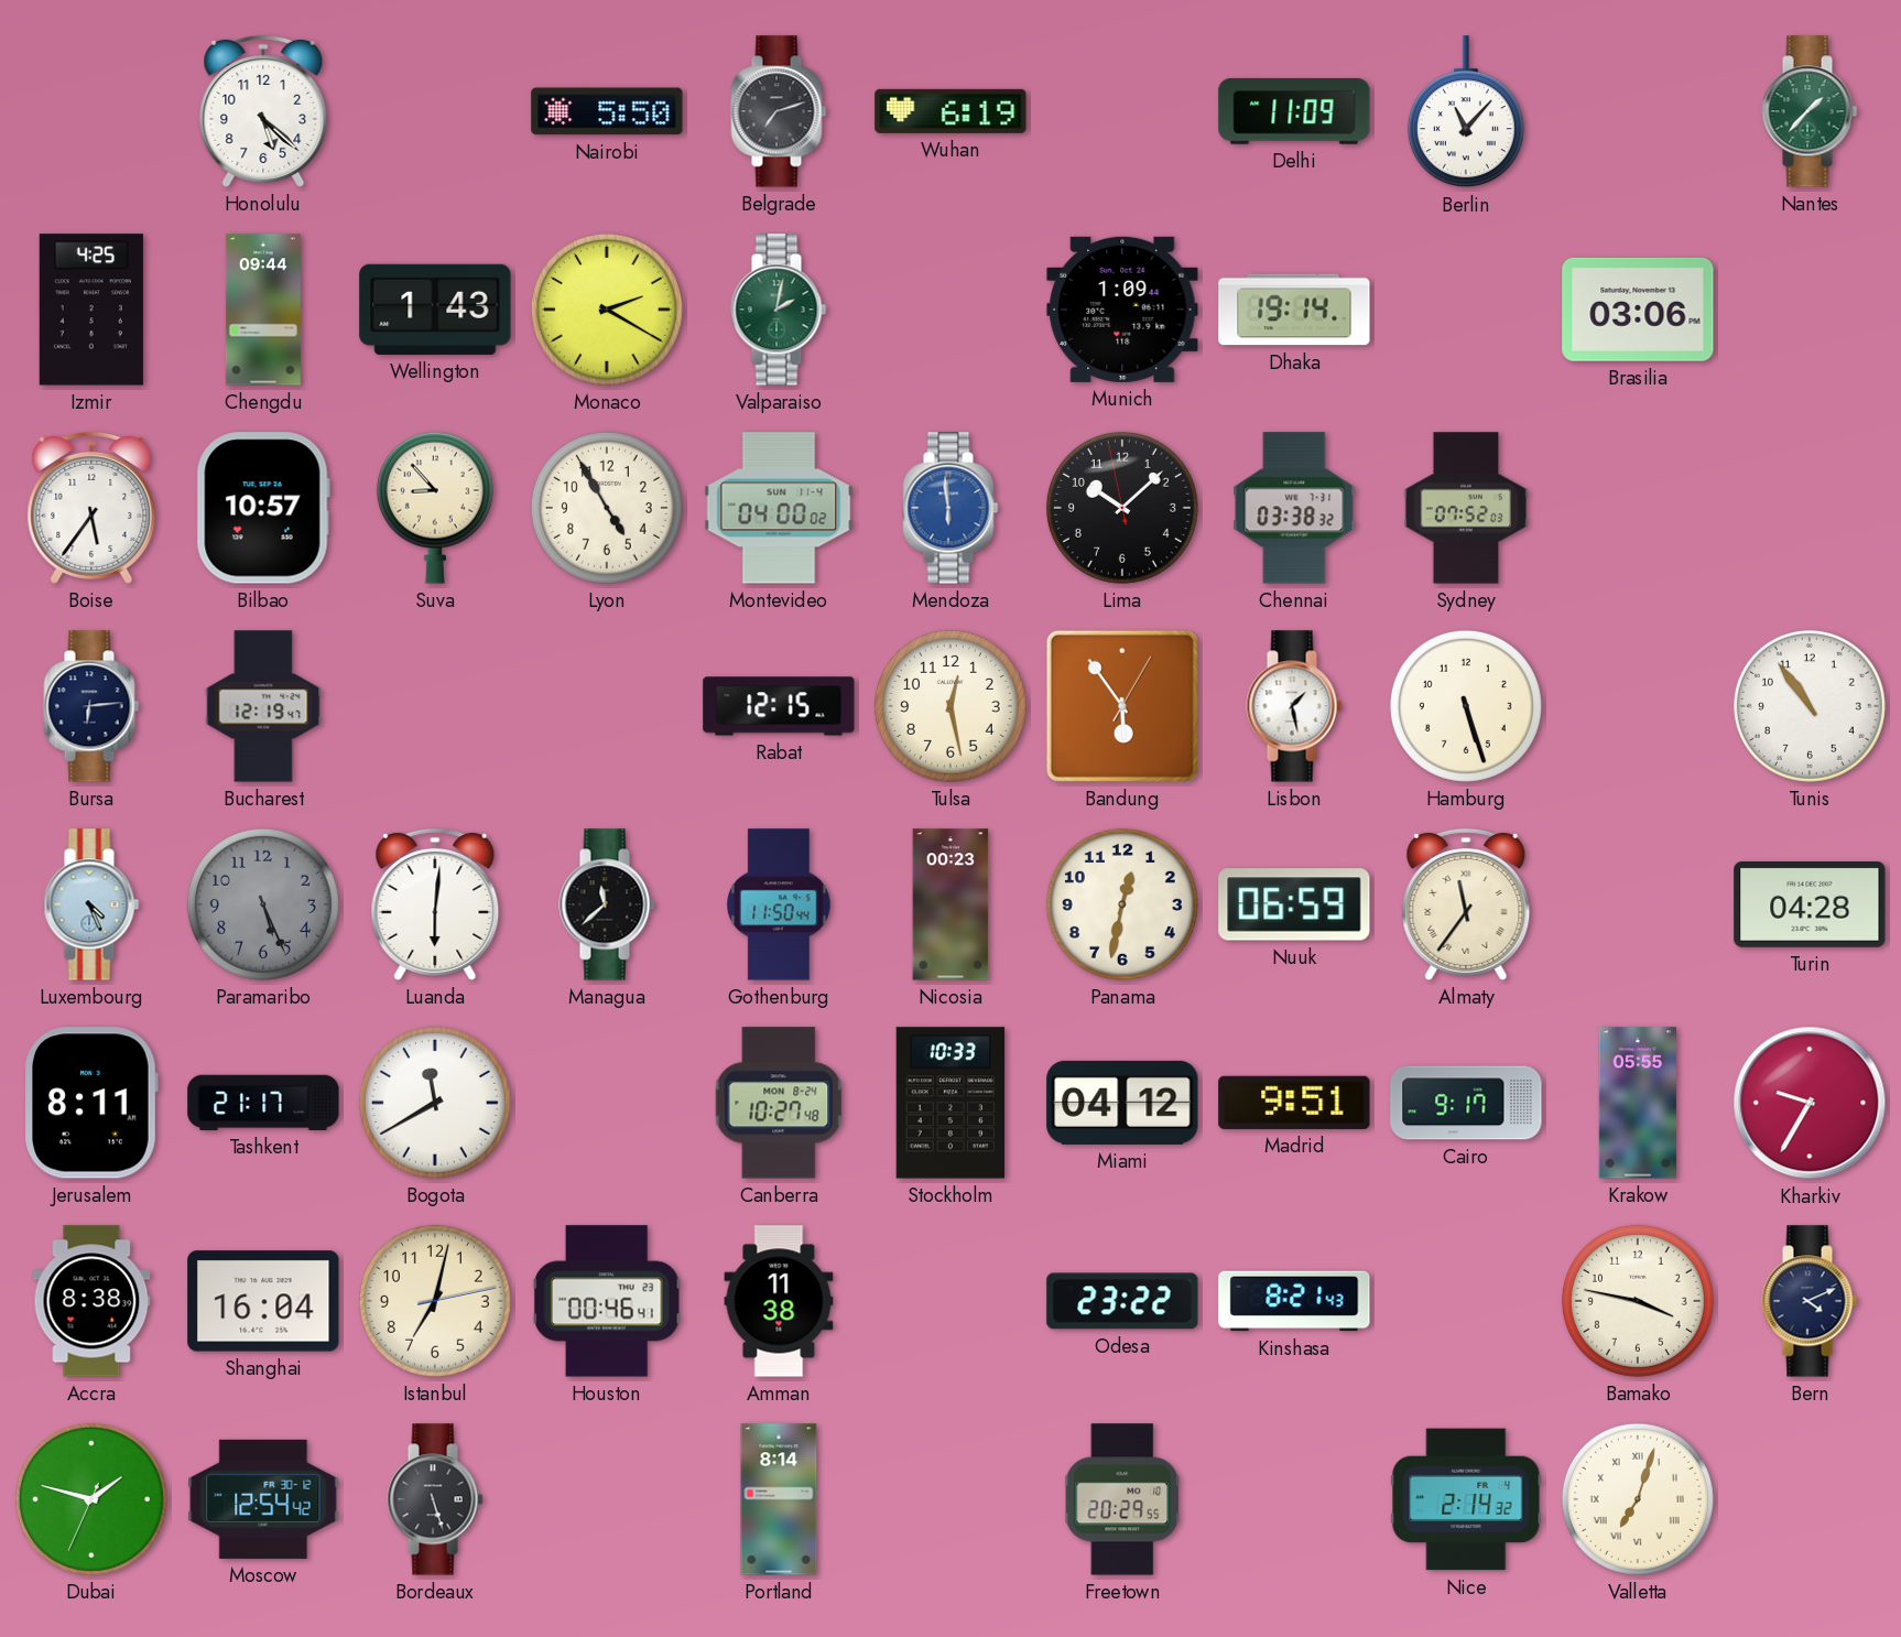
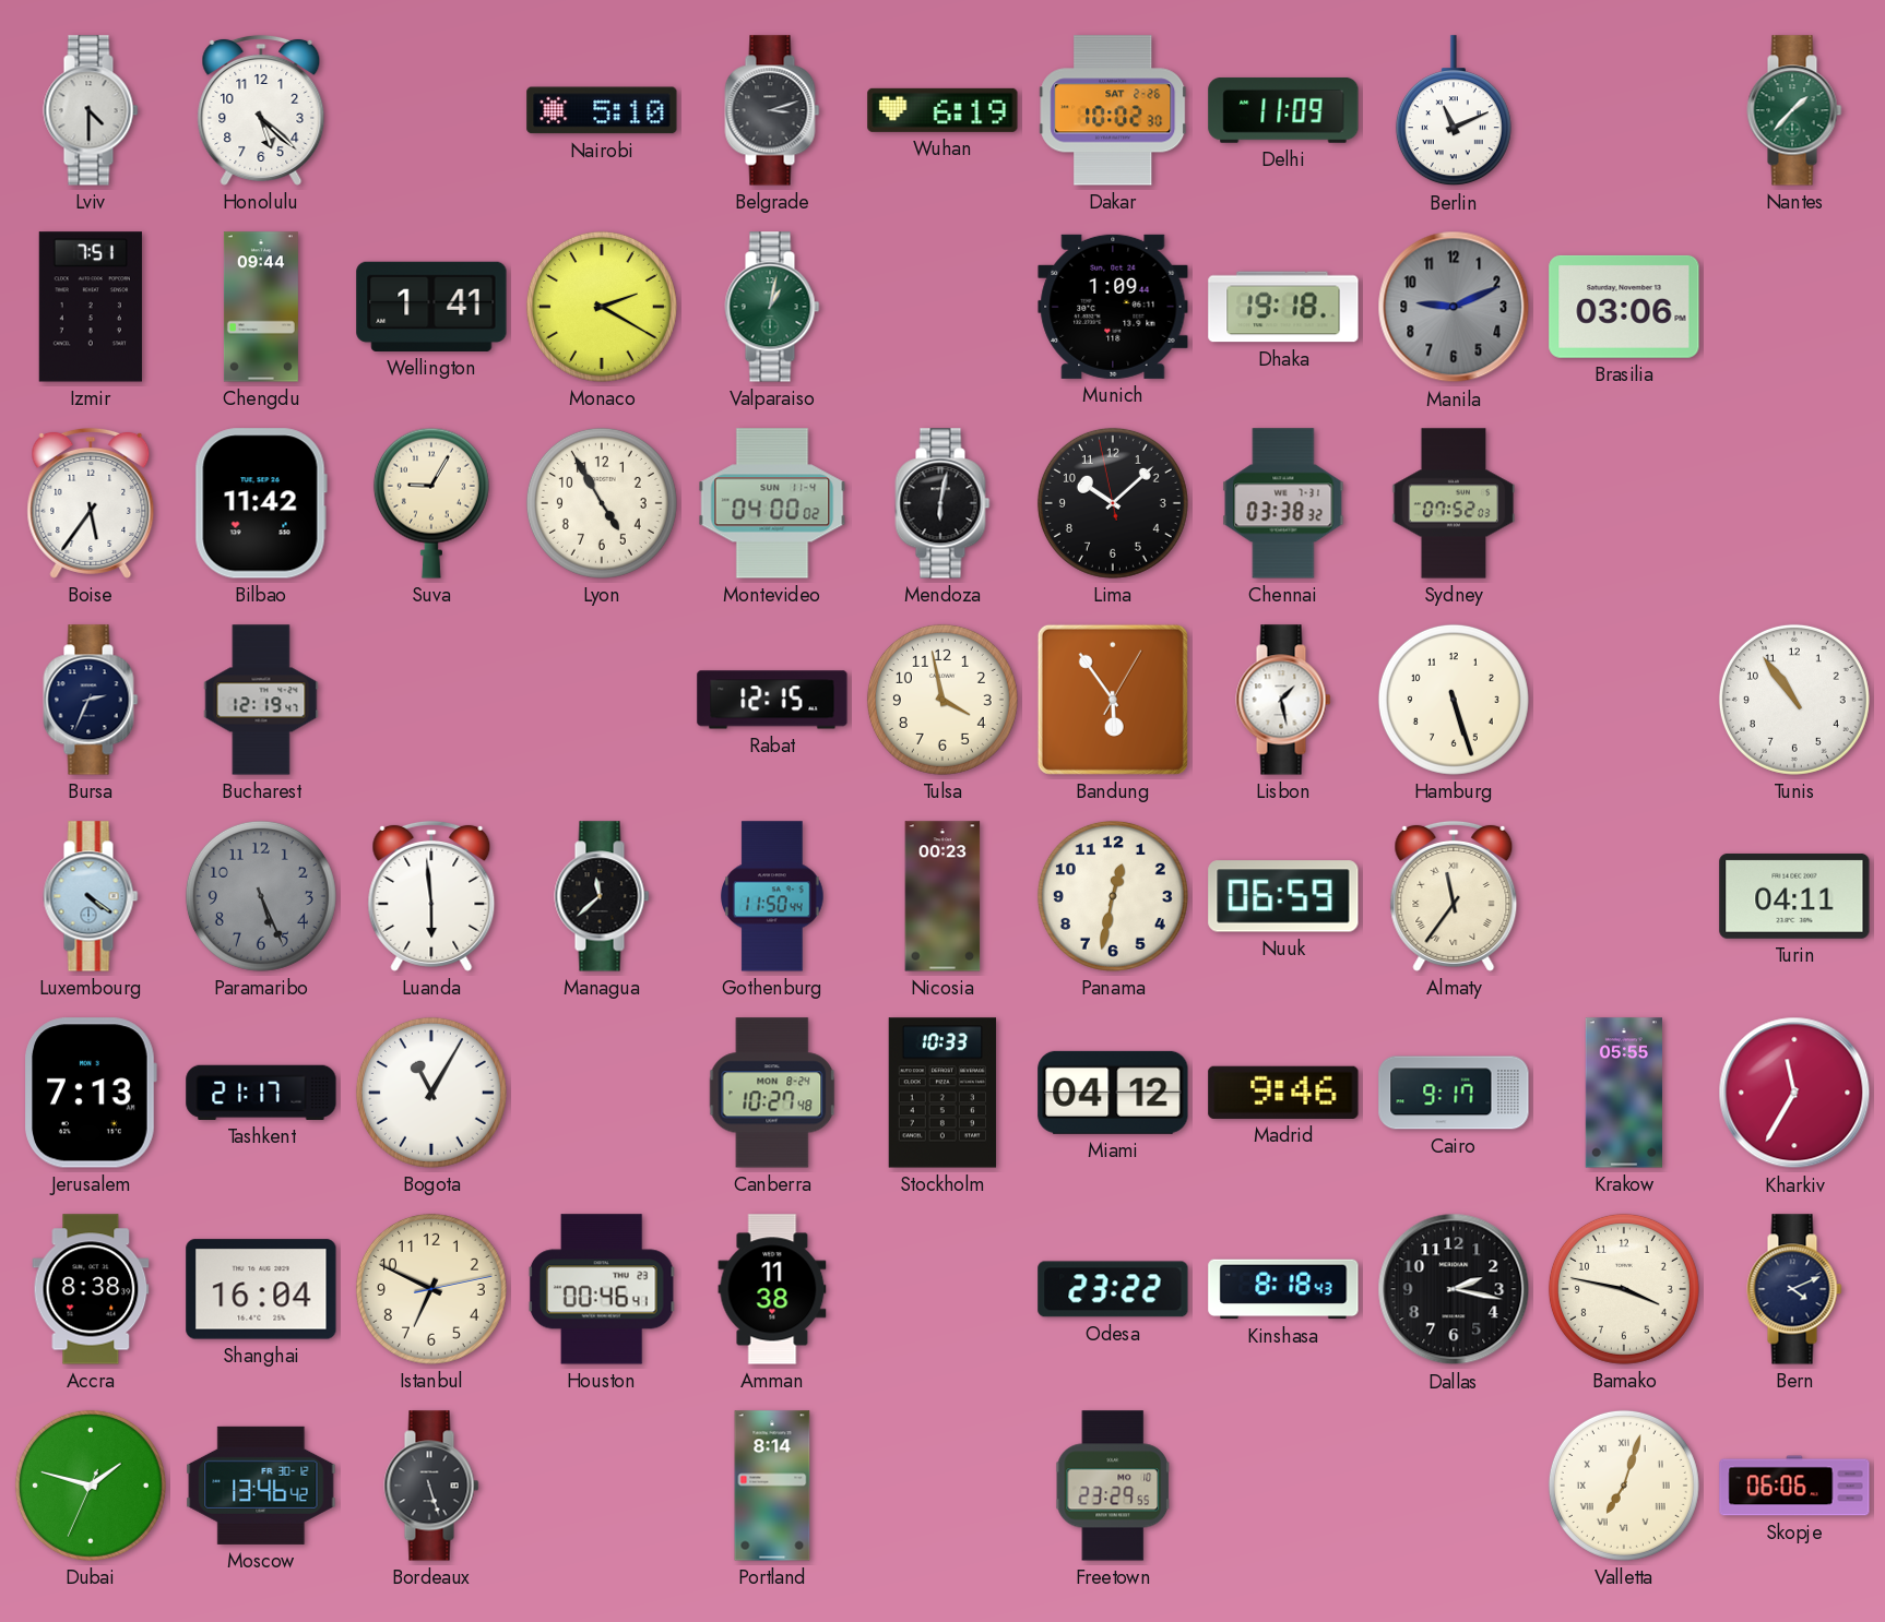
Lviv: none -> 4:30
Nairobi: 5:50 -> 5:10
Belgrade: 7:12 -> 3:12
Dakar: none -> 10:02
Berlin: 11:07 -> 11:11
Izmir: 4:25 -> 7:51
Wellington: 1:43 -> 1:41
Valparaiso: 2:02 -> 1:02
Dhaka: 19:14 -> 19:18
Manila: none -> 9:11
Bilbao: 10:57 -> 11:42
Suva: 8:53 -> 9:05
Mendoza: 5:59 -> 6:02
Mendoza dial: blue -> black
Bursa: 6:14 -> 2:34
Tulsa: 12:28 -> 3:58
Luxembourg: 4:26 -> 4:21
Luanda: 6:01 -> 5:59
Turin: 04:28 -> 04:11
Jerusalem: 8:11 -> 7:13
Bogota: 11:40 -> 11:05
Madrid: 9:51 -> 9:46
Kharkiv: 9:35 -> 11:35
Istanbul: 7:02 -> 6:49
Kinshasa: 8:21 -> 8:18
Dallas: none -> 2:17
Moscow: 12:54 -> 13:46
Freetown: 20:29 -> 23:29
Nice: 2:14 -> none
Skopje: none -> 06:06
